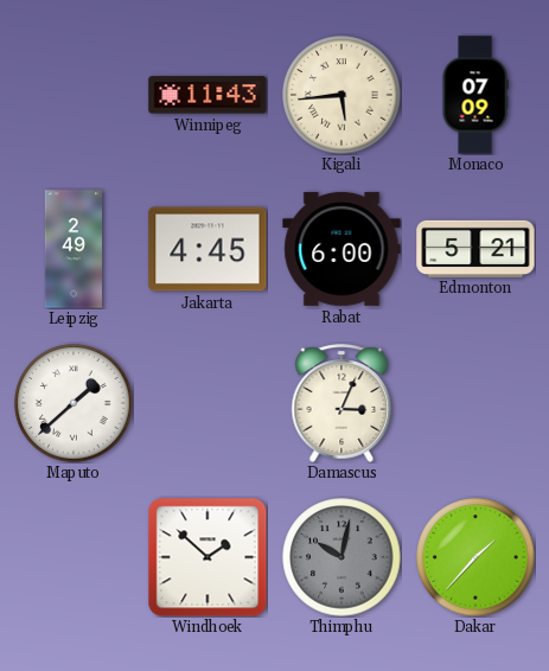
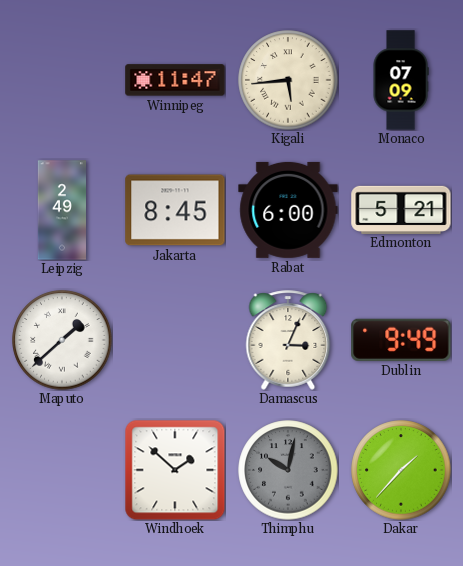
Winnipeg: 11:43 -> 11:47
Jakarta: 4:45 -> 8:45
Dublin: none -> 9:49
